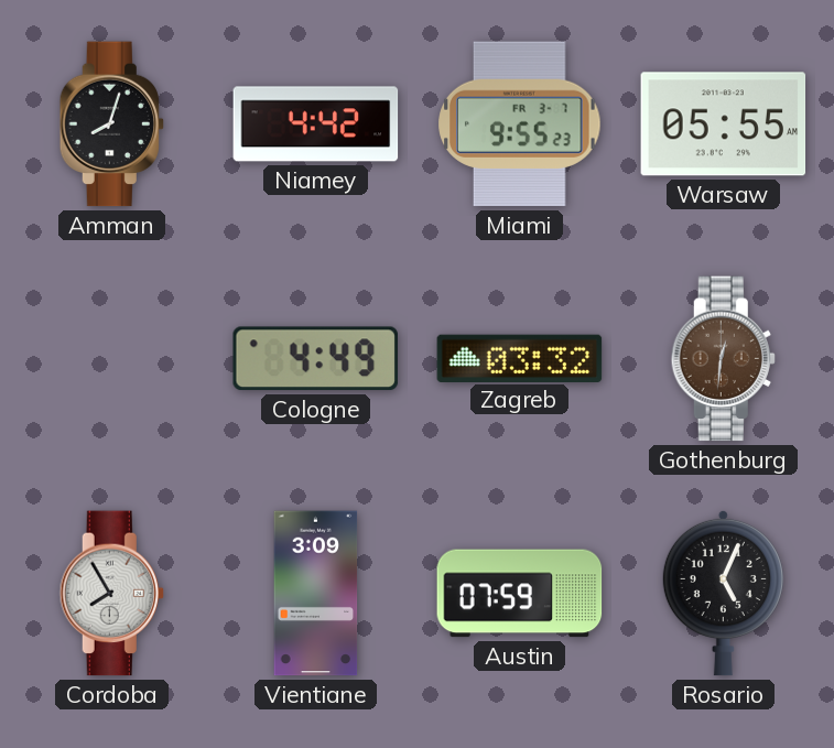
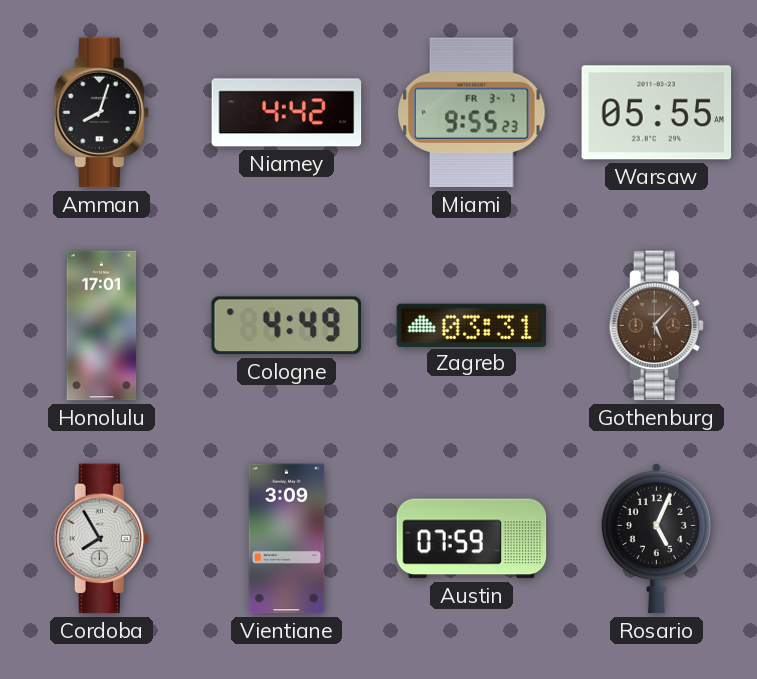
Honolulu: none -> 17:01
Zagreb: 03:32 -> 03:31
Gothenburg: 12:31 -> 5:07
